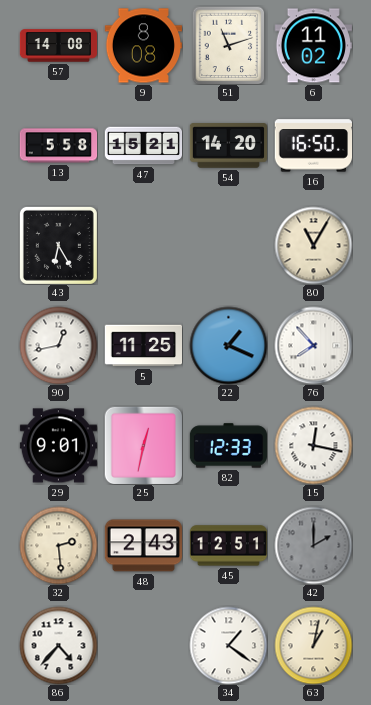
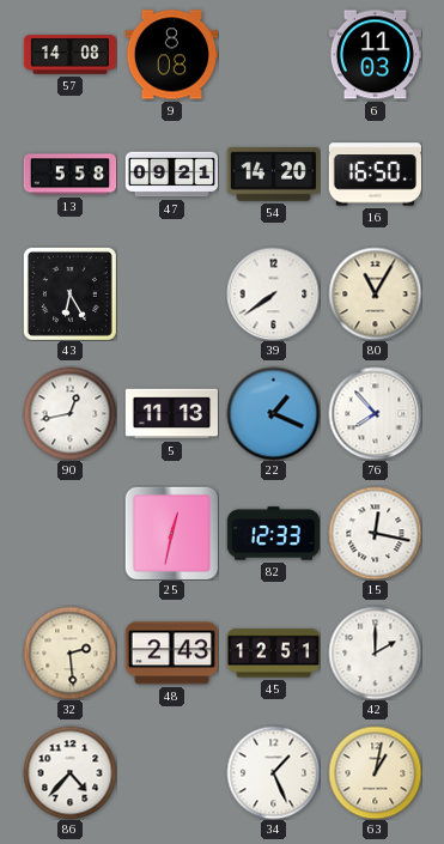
51: 11:12 -> none
6: 11:02 -> 11:03
47: 15:21 -> 09:21
39: none -> 7:39
5: 11:25 -> 11:13
29: 9:01 -> none
42 dial: grey -> white
34: 1:21 -> 1:26
